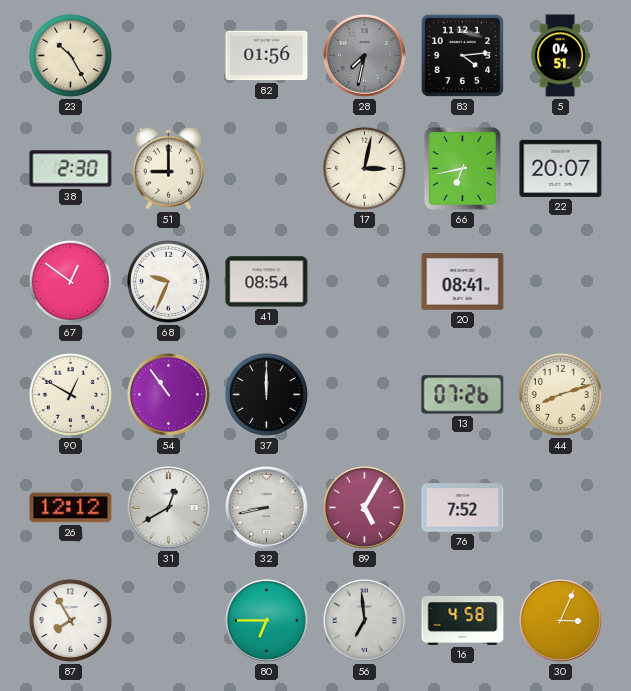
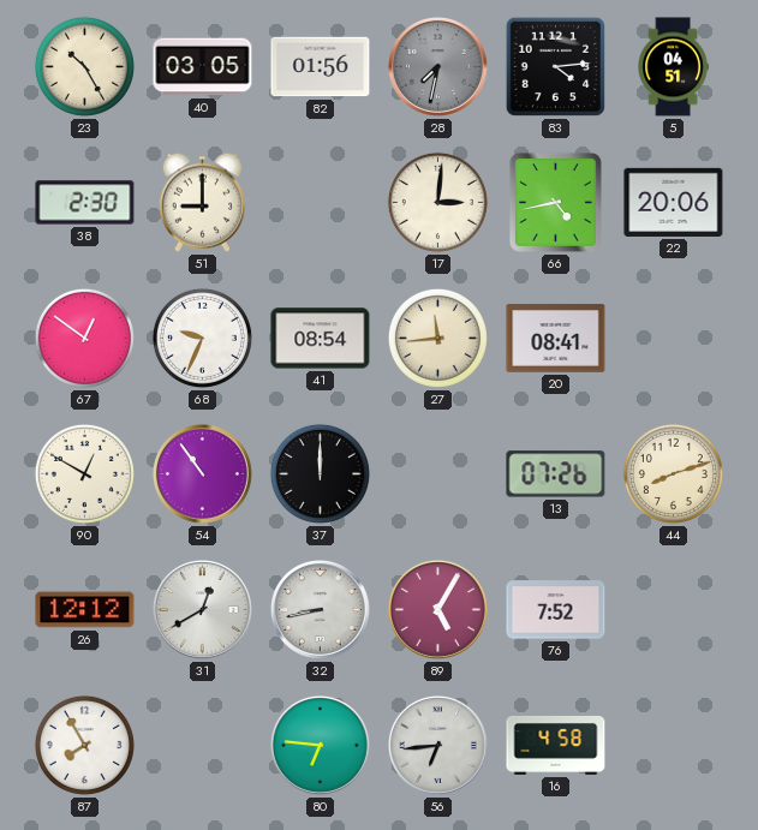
40: none -> 03:05
17: 3:02 -> 3:01
66: 6:43 -> 4:43
22: 20:07 -> 20:06
27: none -> 11:44
80: 6:45 -> 6:46
56: 6:59 -> 6:44
30: 3:04 -> none
